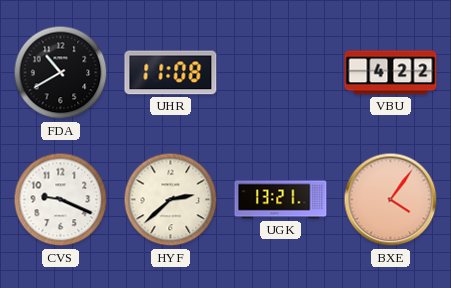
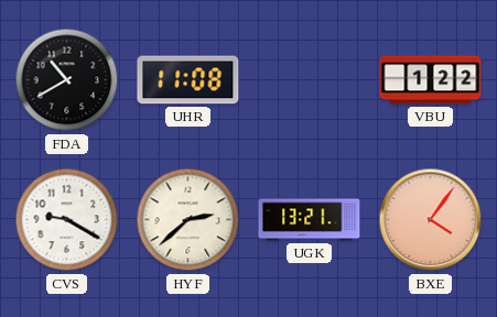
VBU: 4:22 -> 1:22
CVS: 9:19 -> 9:20
